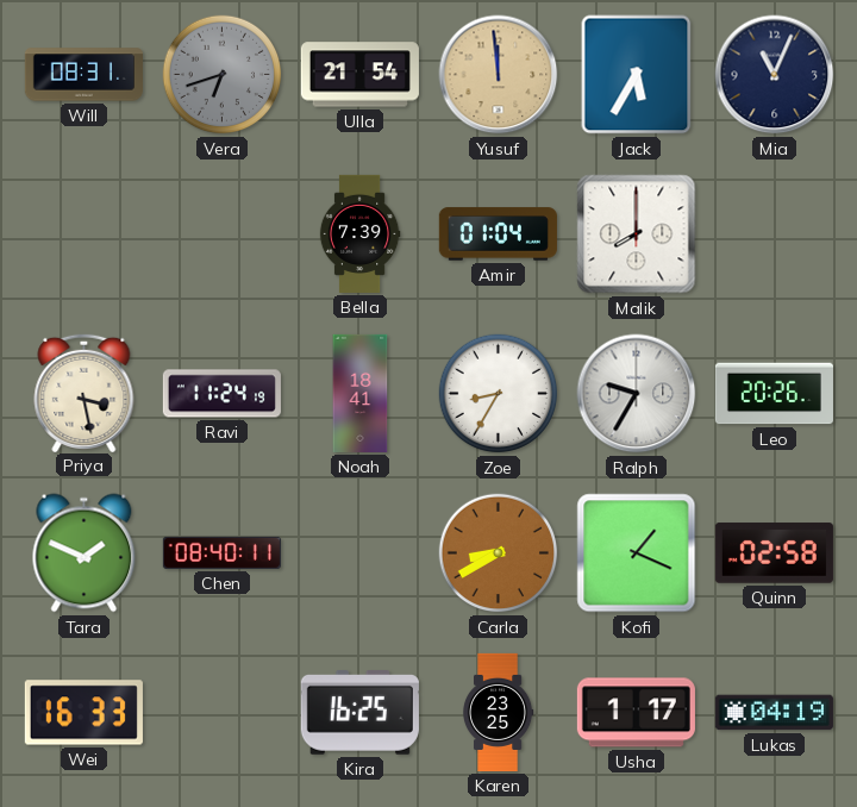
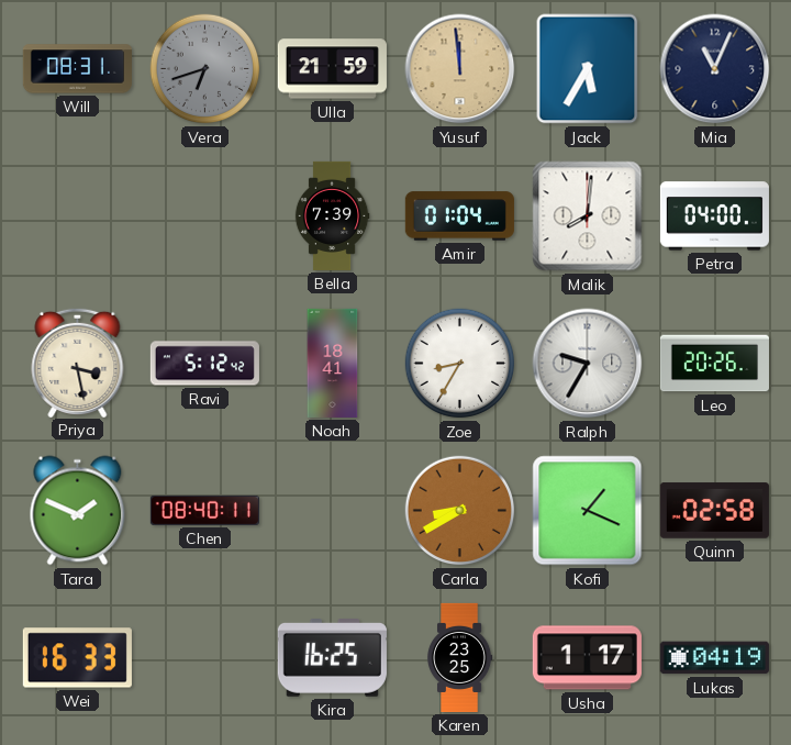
Ulla: 21:54 -> 21:59
Malik: 8:00 -> 8:01
Petra: none -> 04:00
Ravi: 11:24 -> 5:12
